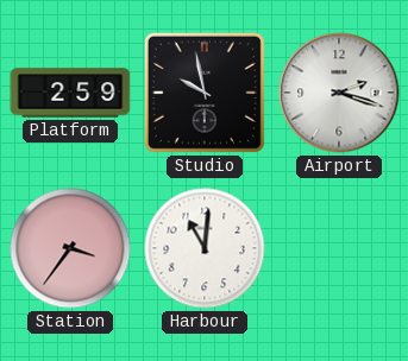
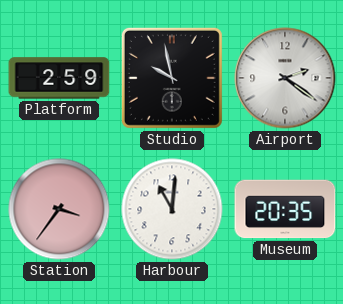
Airport: 2:18 -> 2:21
Museum: none -> 20:35
